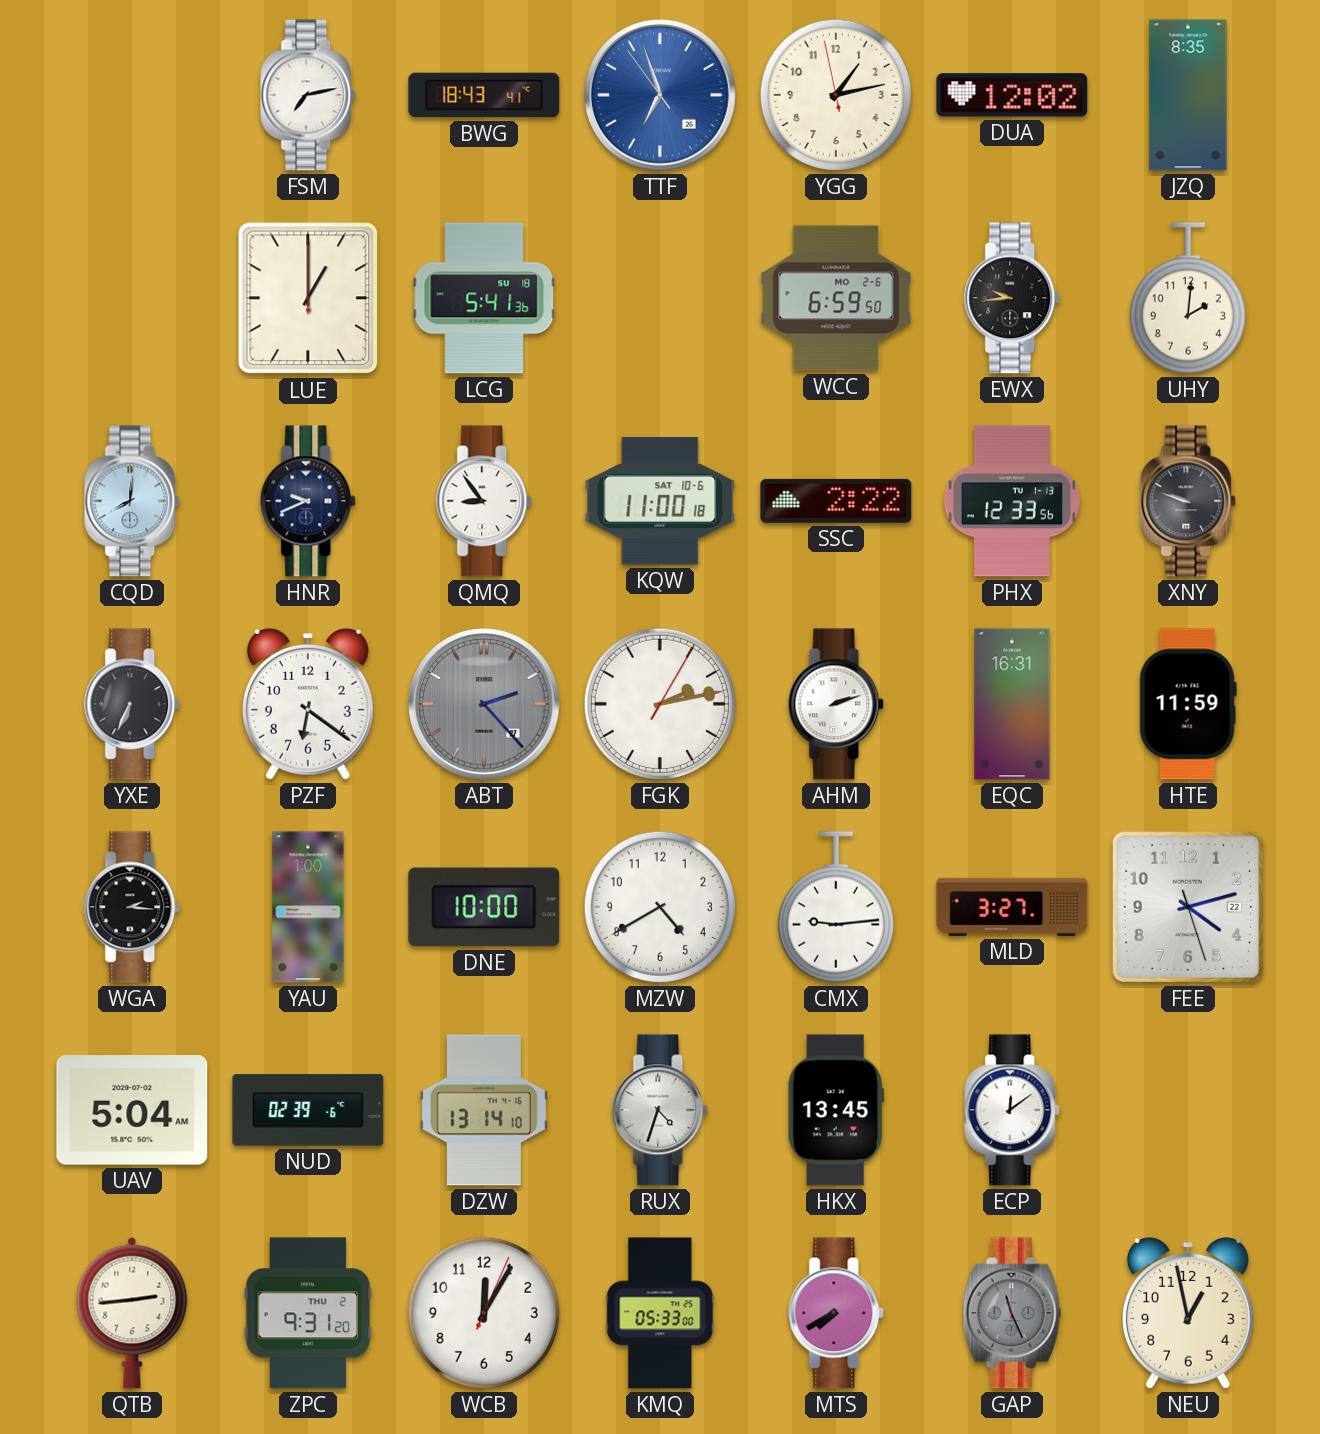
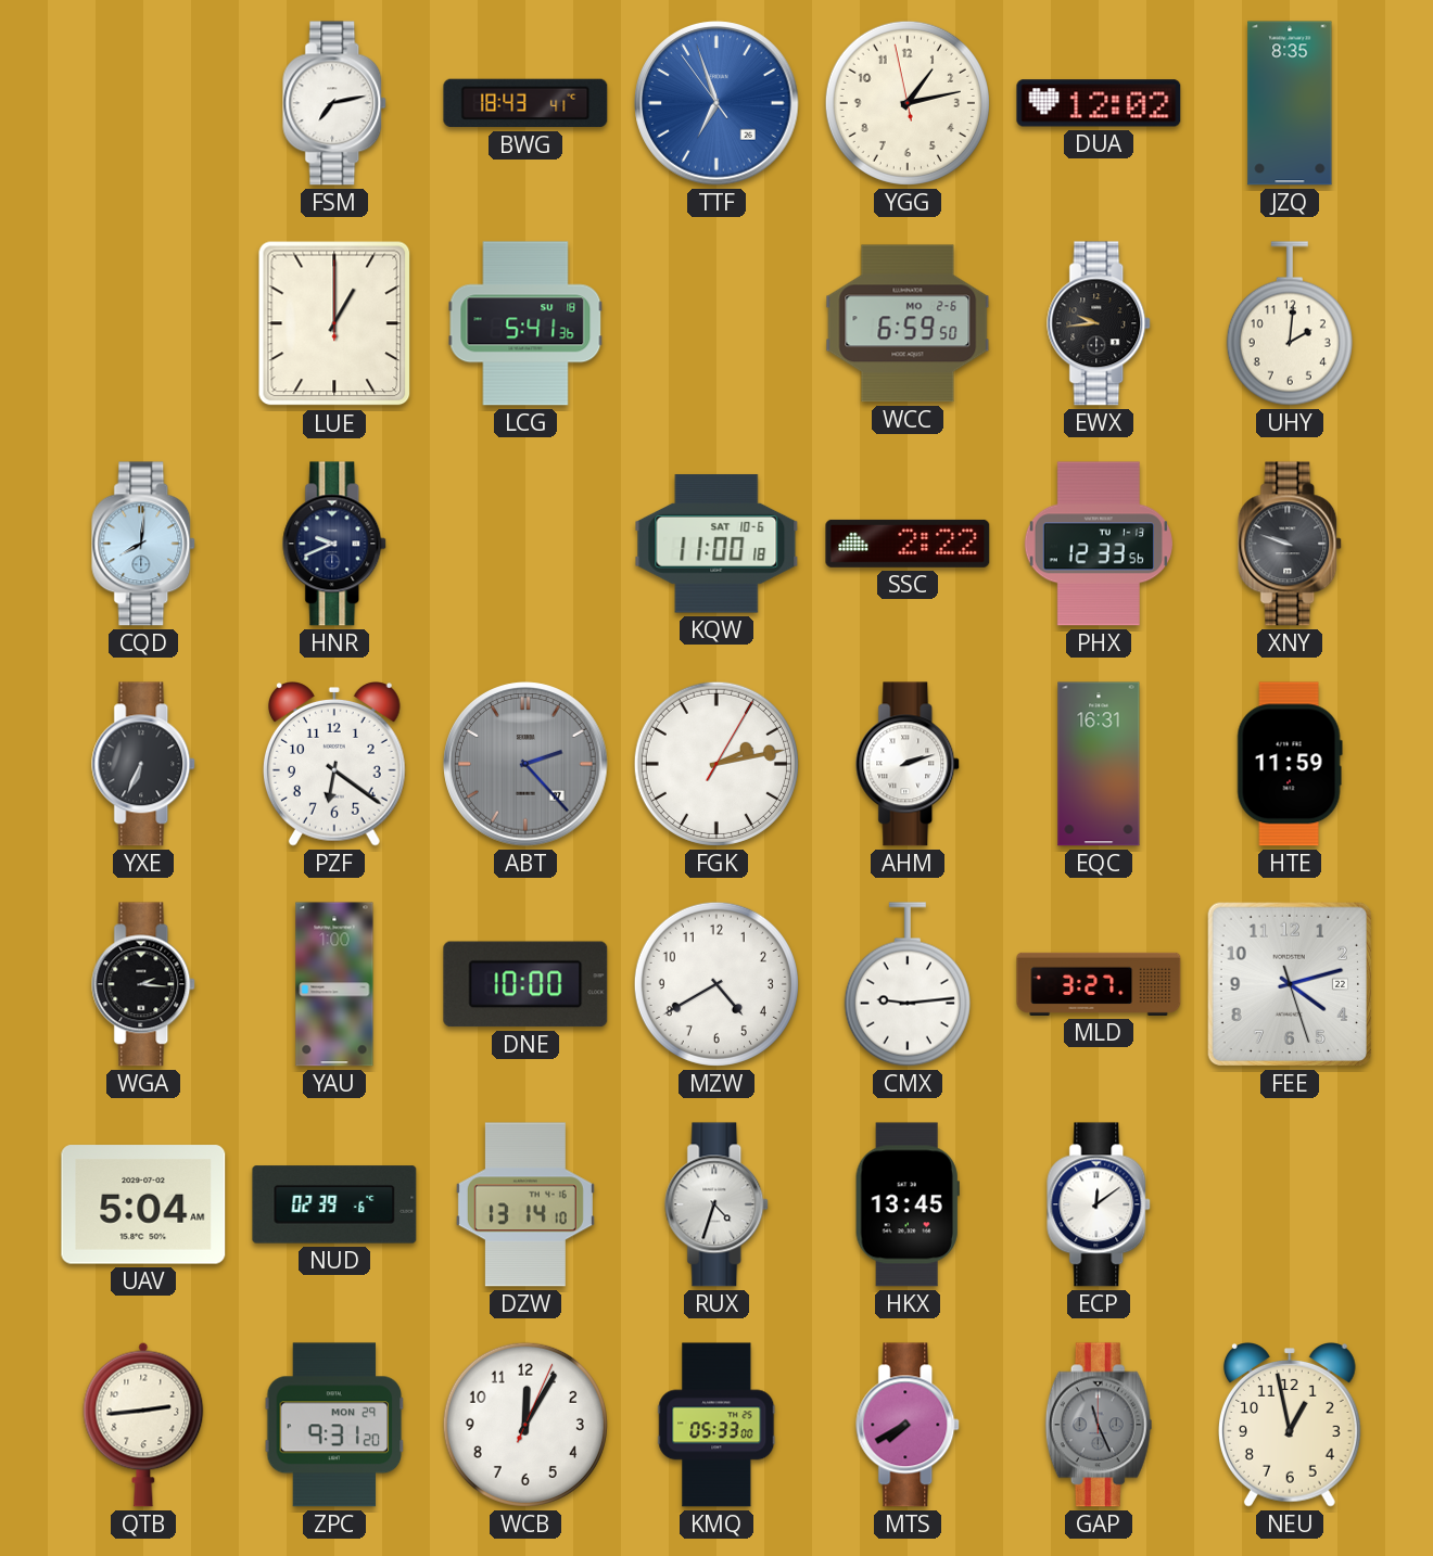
QMQ: 8:54 -> none
ZPC date: THU 2 -> MON 29
